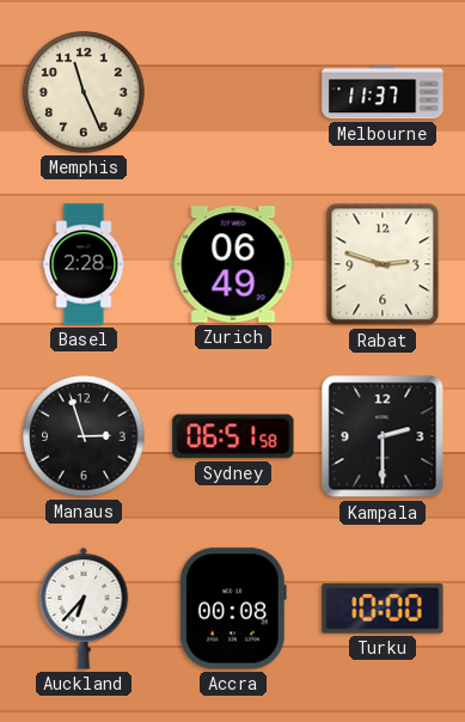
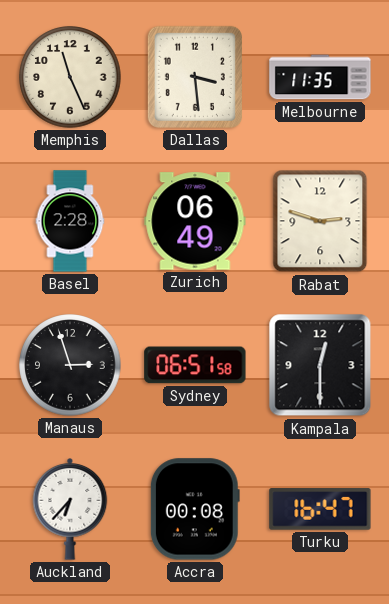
Dallas: none -> 3:29
Melbourne: 11:37 -> 11:35
Kampala: 2:30 -> 12:30
Turku: 10:00 -> 16:47
